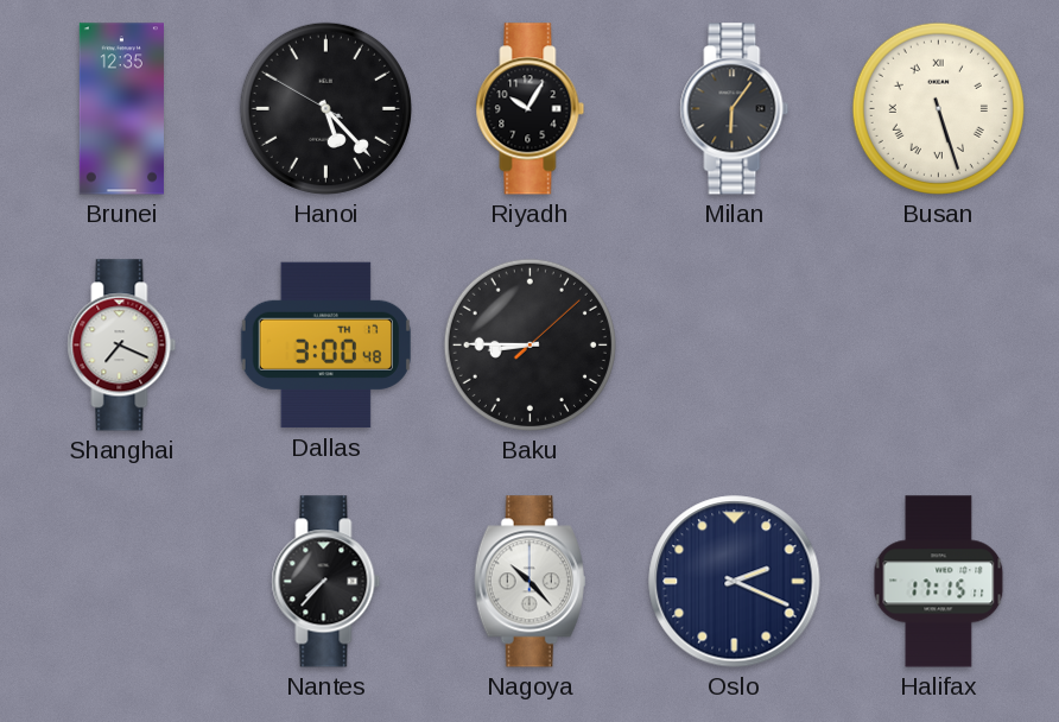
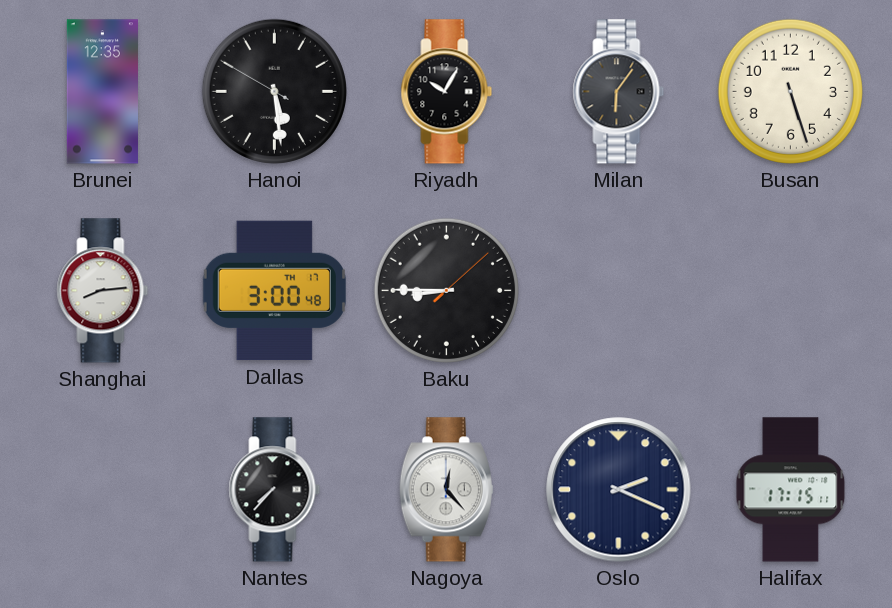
Hanoi: 5:22 -> 5:28
Busan numerals: Roman -> Arabic
Shanghai: 7:19 -> 8:14
Nagoya: 10:23 -> 12:23
